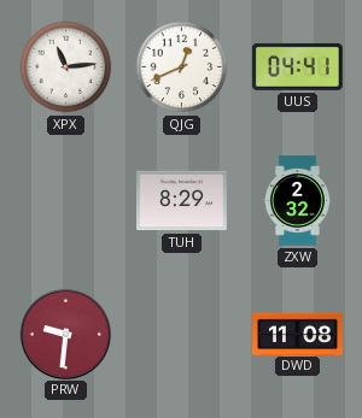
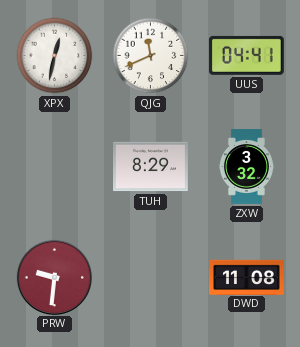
XPX: 11:14 -> 12:32
QJG: 12:41 -> 11:41
ZXW: 2:32 -> 3:32
